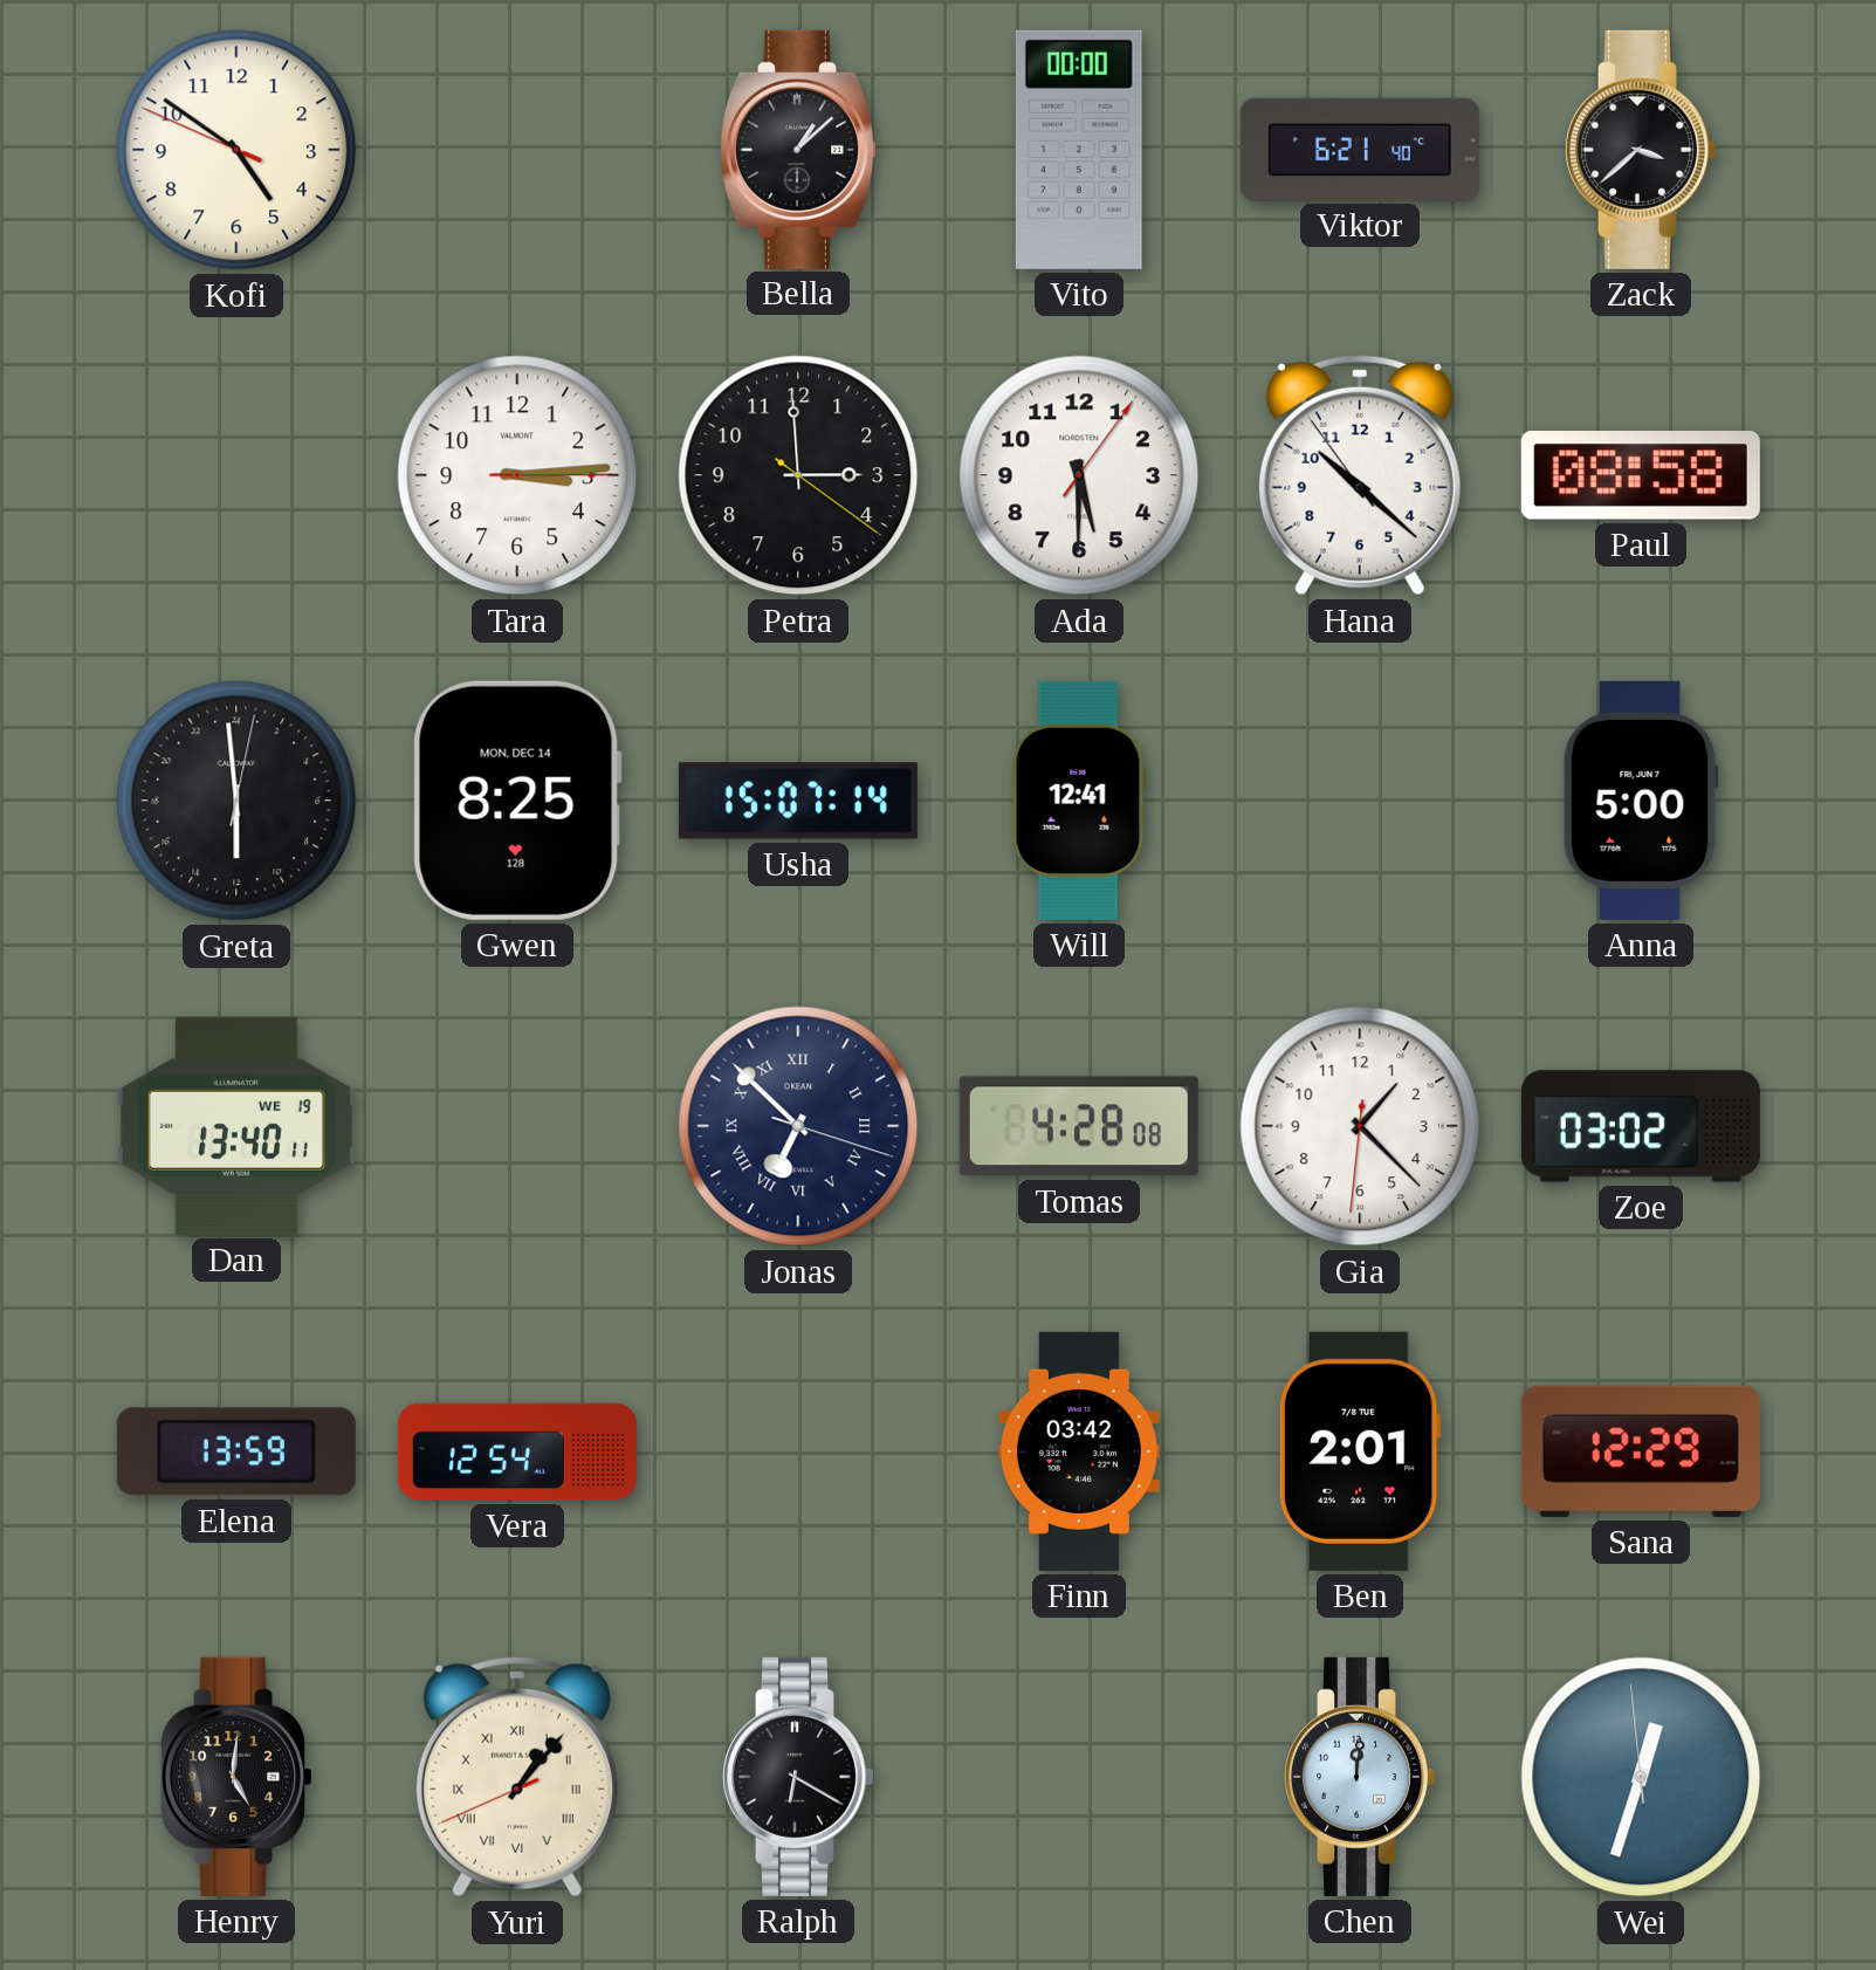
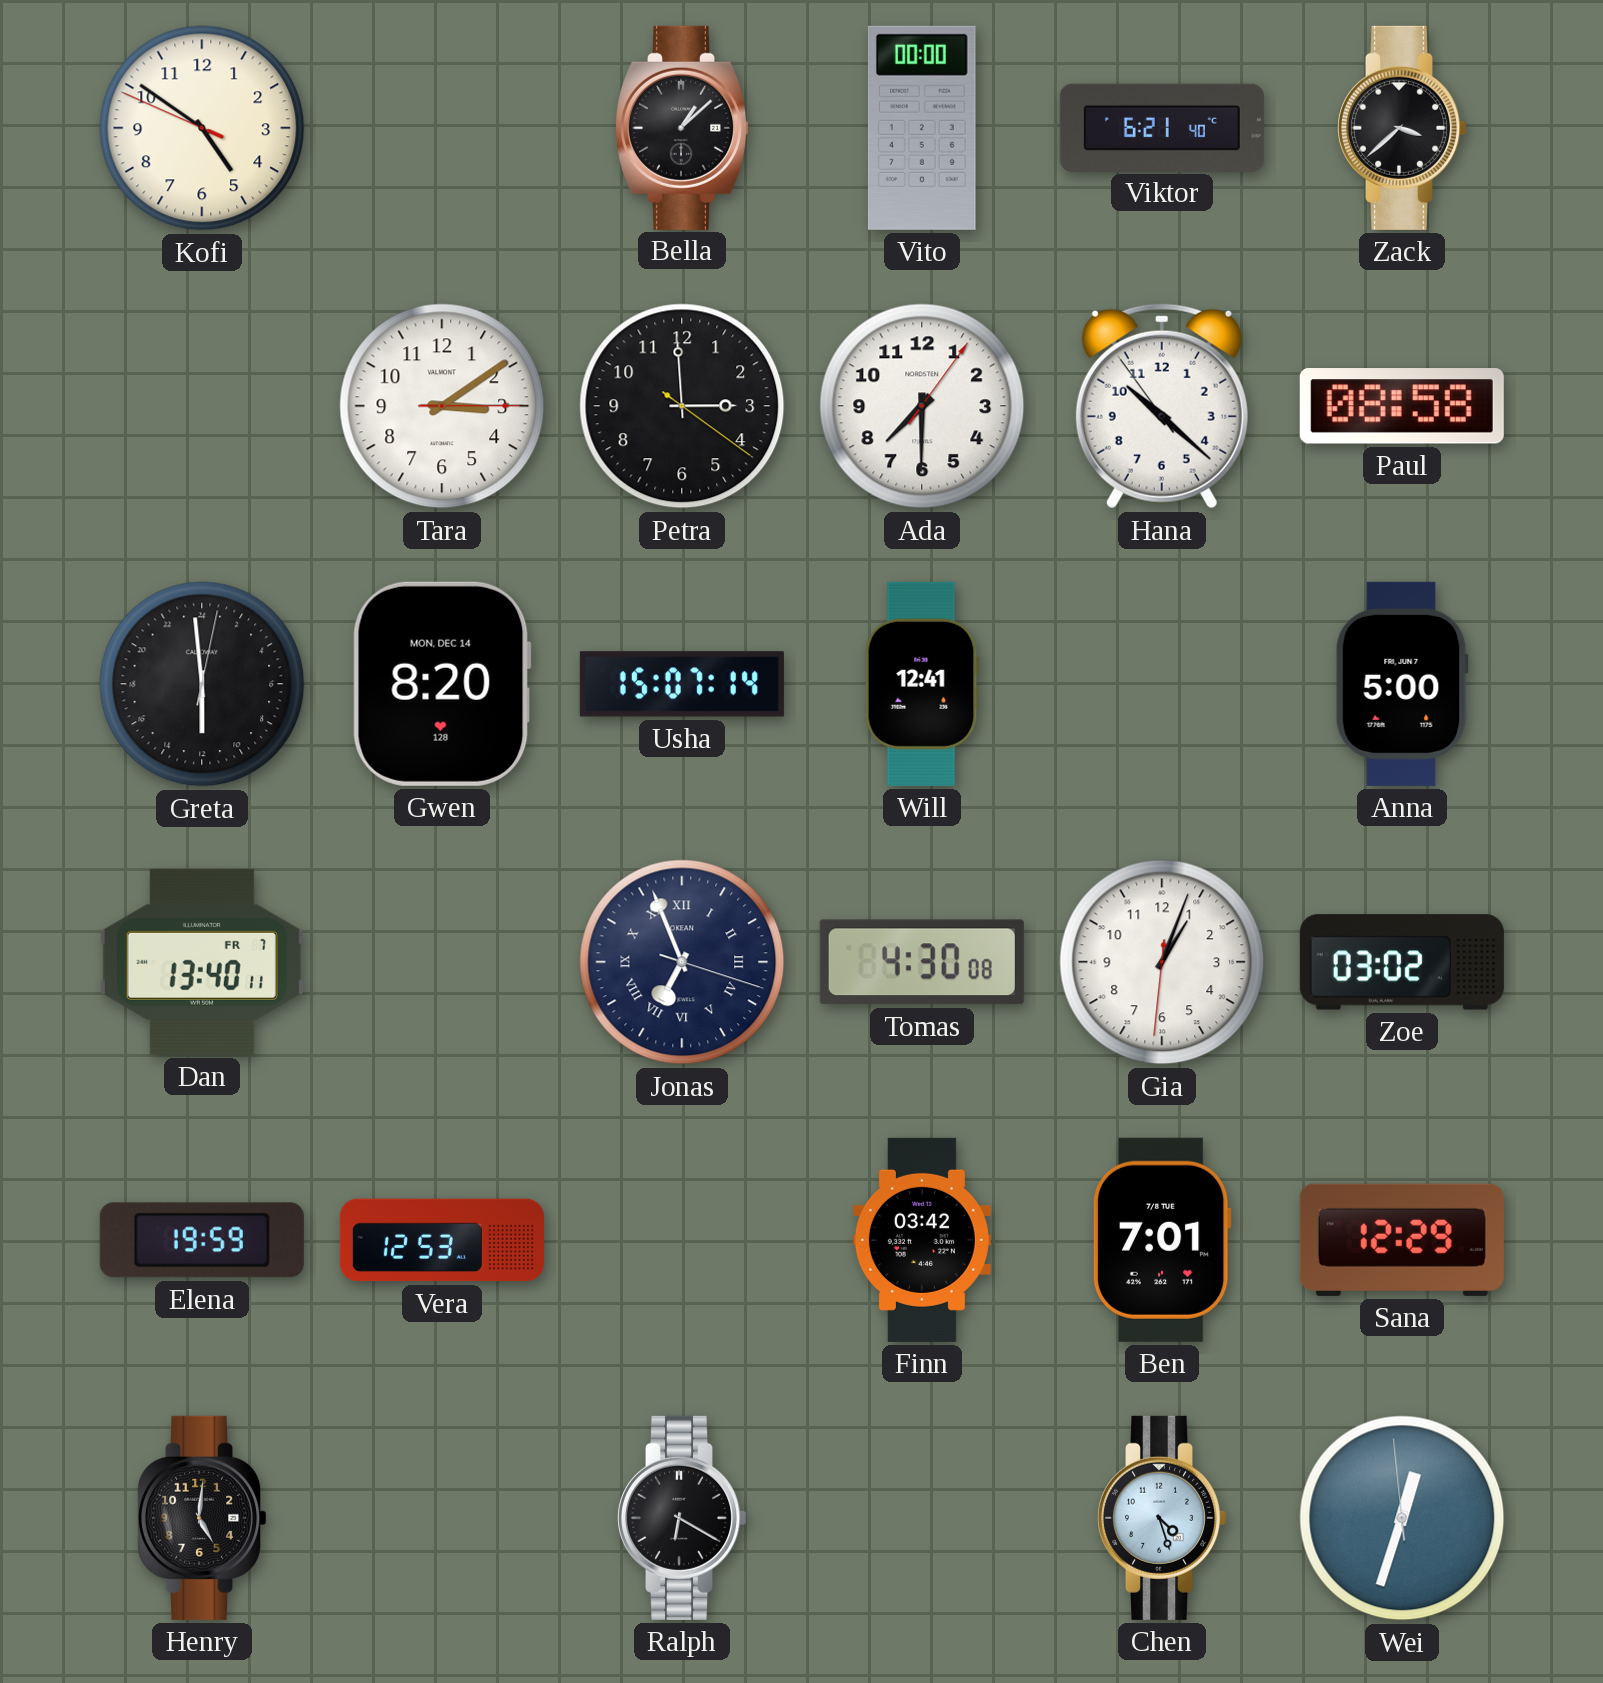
Tara: 3:14 -> 3:09
Ada: 5:30 -> 7:30
Gwen: 8:25 -> 8:20
Dan date: WE 19 -> FR 7
Jonas: 6:52 -> 6:56
Tomas: 4:28 -> 4:30
Gia: 1:22 -> 1:03
Elena: 13:59 -> 19:59
Vera: 12:54 -> 12:53
Ben: 2:01 -> 7:01
Yuri: 1:06 -> none
Chen: 12:01 -> 4:27
